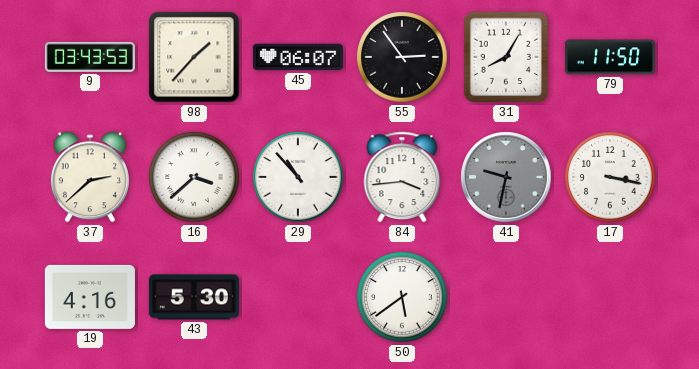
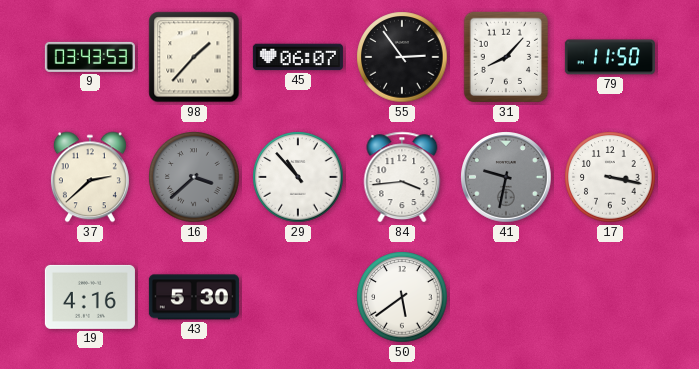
31: 8:05 -> 8:07
16 dial: white -> grey
